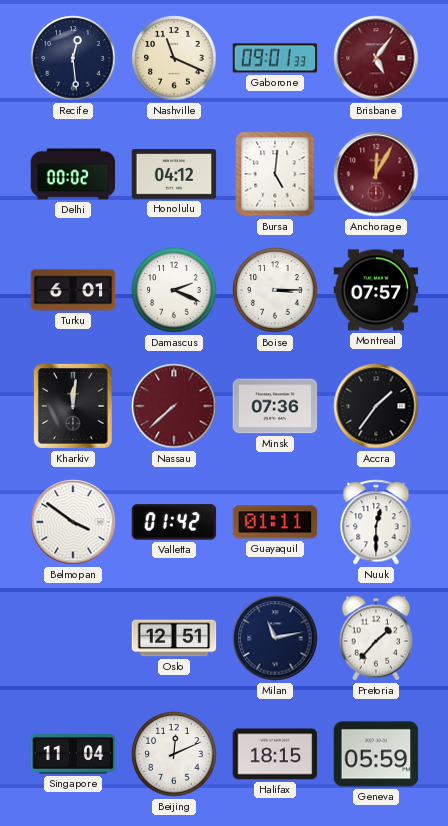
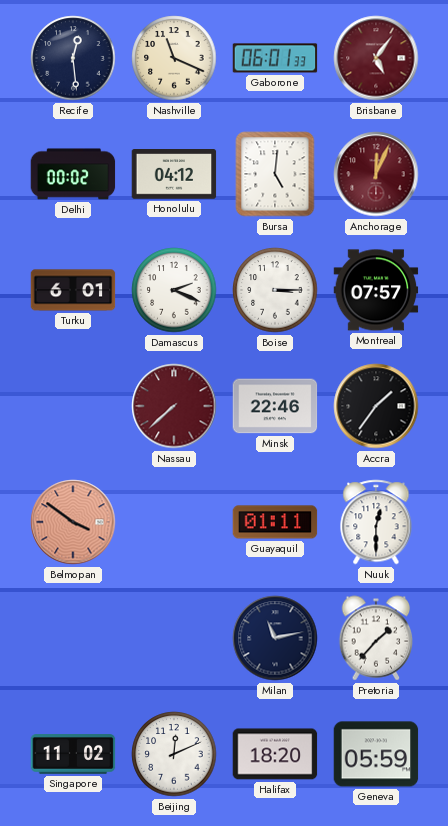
Gaborone: 09:01 -> 06:01
Anchorage: 12:05 -> 12:04
Kharkiv: 12:01 -> none
Minsk: 07:36 -> 22:46
Belmopan dial: white -> salmon
Valletta: 01:42 -> none
Oslo: 12:51 -> none
Singapore: 11:04 -> 11:02
Halifax: 18:15 -> 18:20
